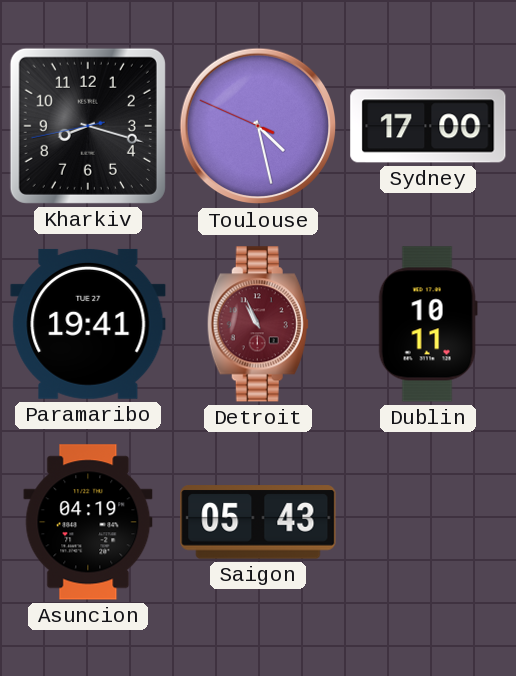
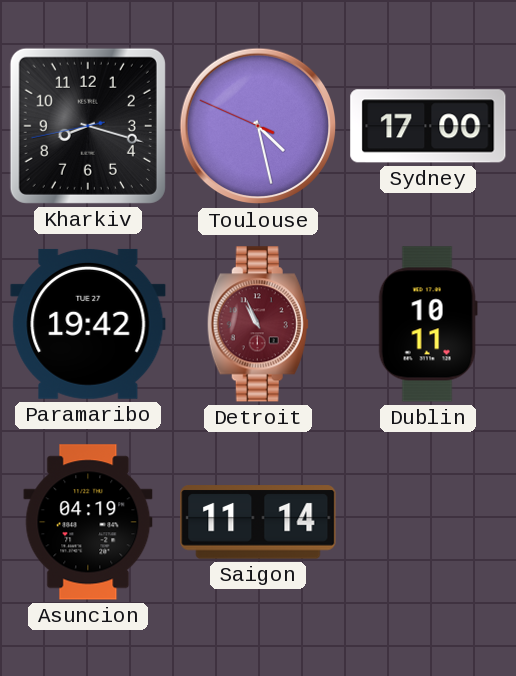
Paramaribo: 19:41 -> 19:42
Saigon: 05:43 -> 11:14
